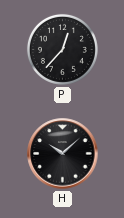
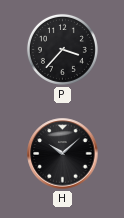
P: 12:37 -> 3:37
